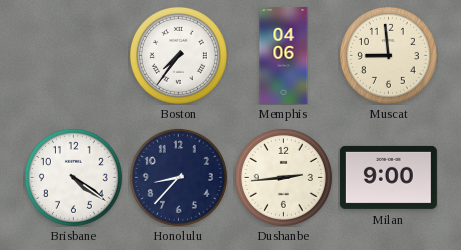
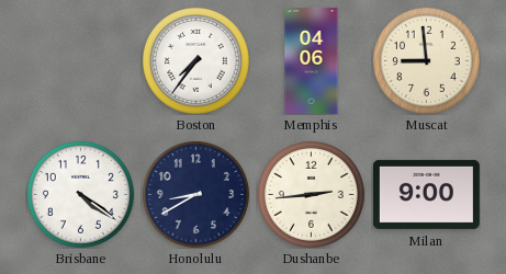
Honolulu: 8:37 -> 8:40
